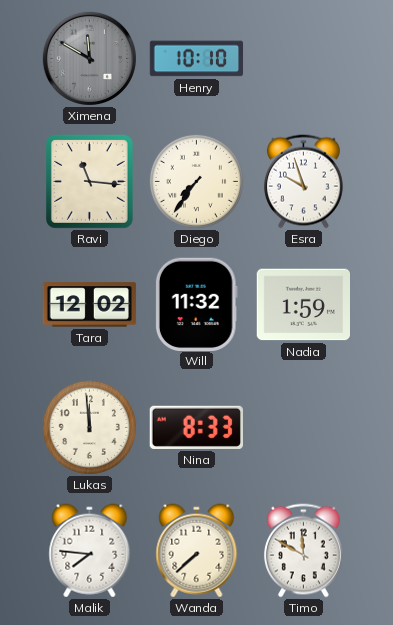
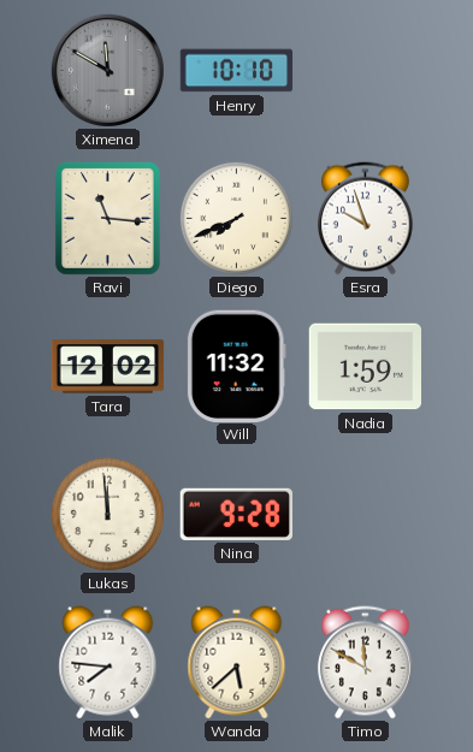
Diego: 7:36 -> 7:41
Nina: 8:33 -> 9:28
Wanda: 7:38 -> 5:38
